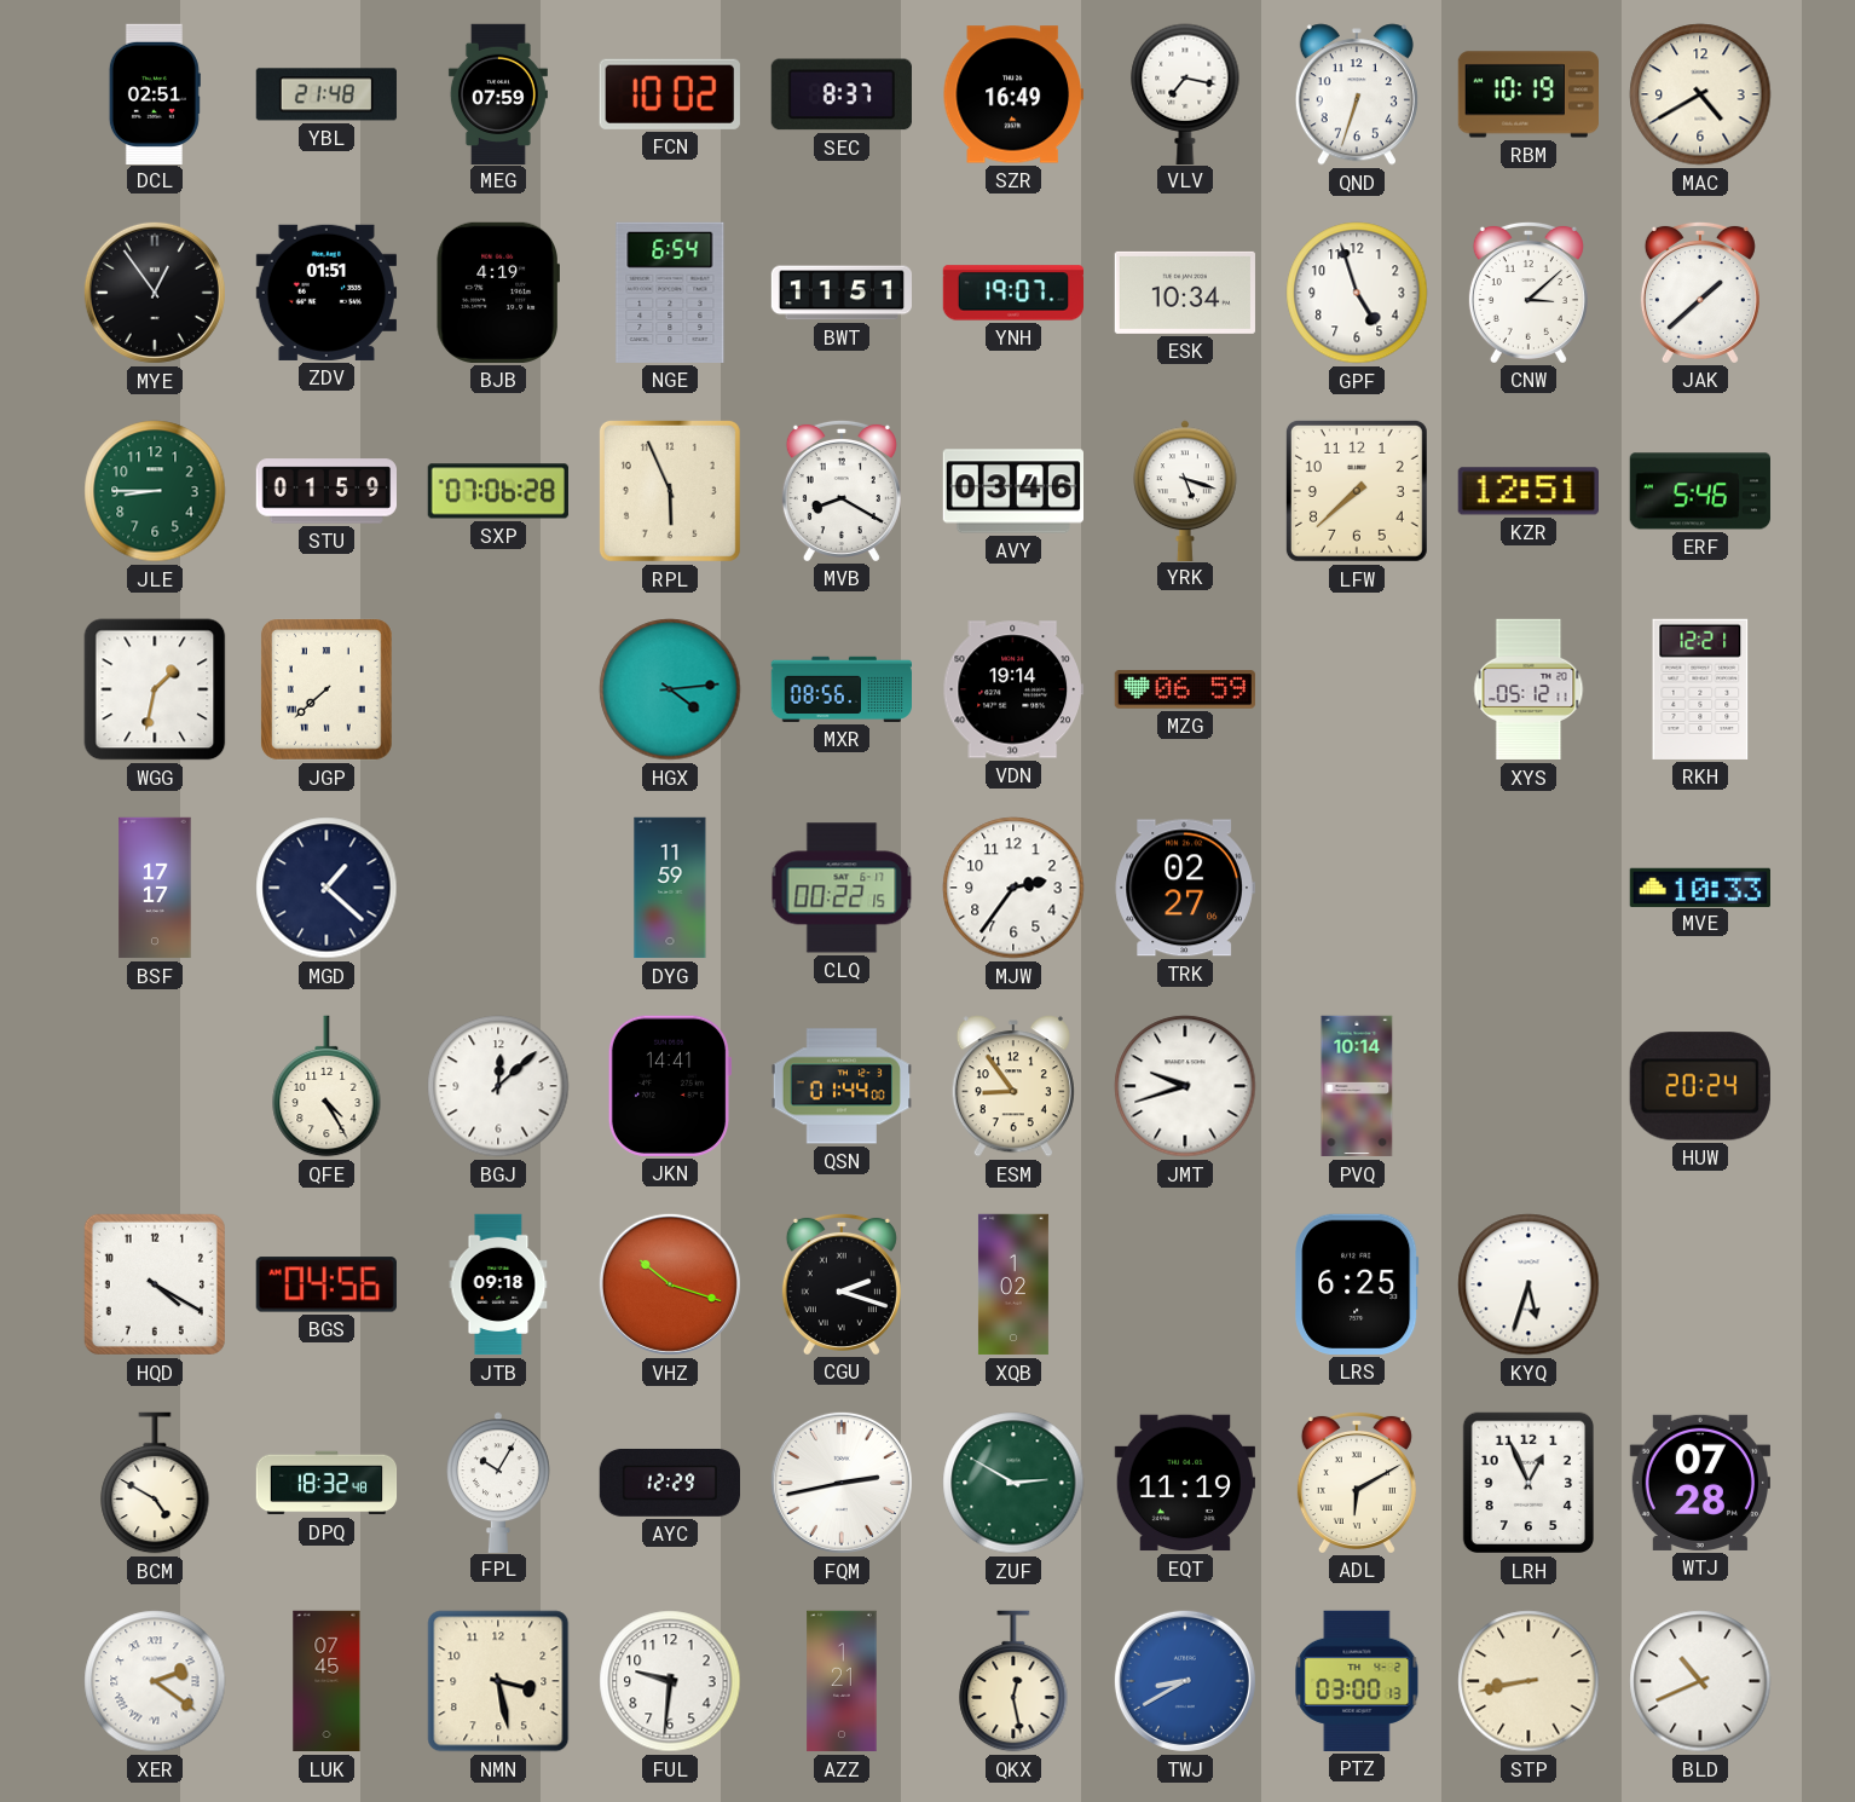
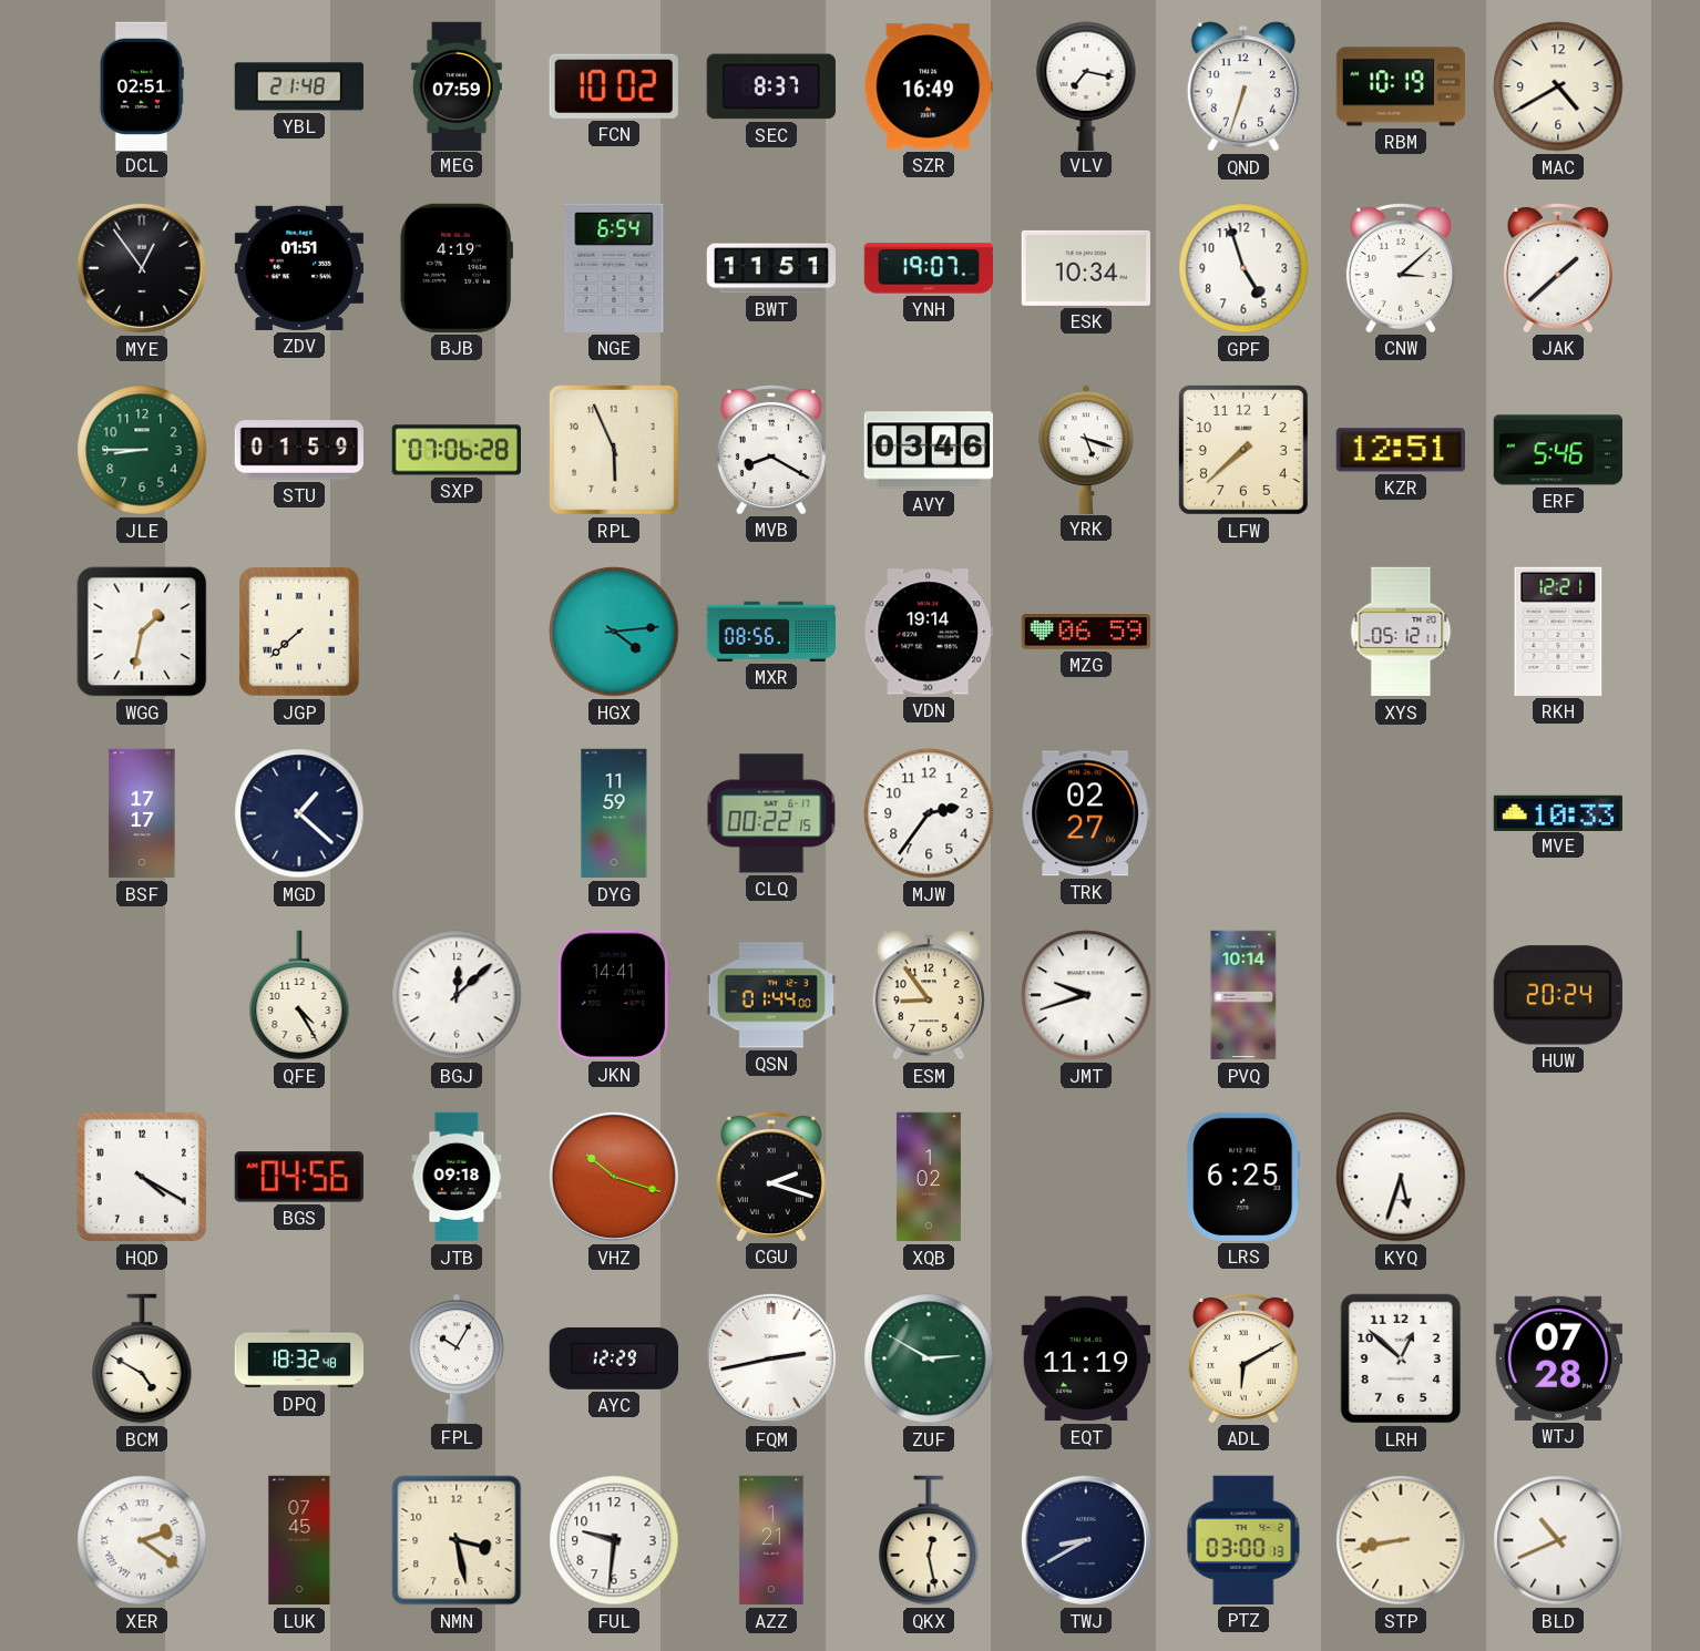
LRH: 12:56 -> 12:52
TWJ dial: blue -> navy
